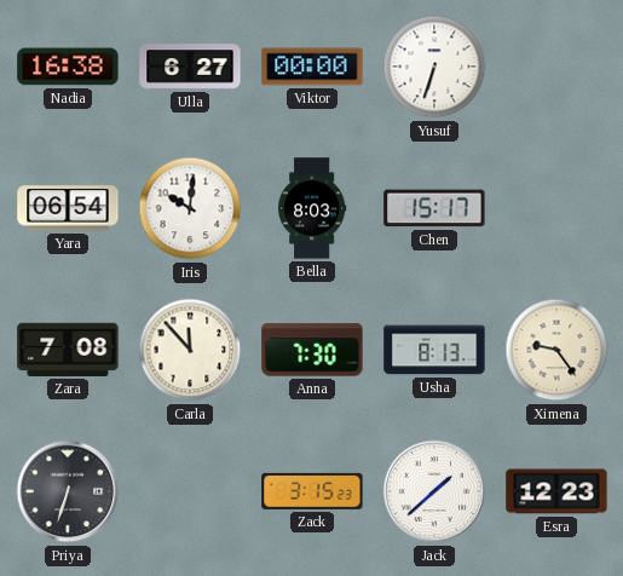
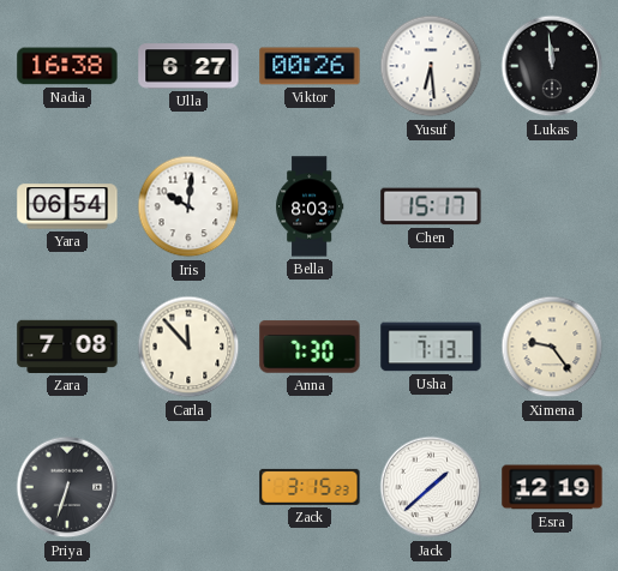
Viktor: 00:00 -> 00:26
Yusuf: 6:33 -> 6:29
Lukas: none -> 11:59
Usha: 8:13 -> 7:13
Esra: 12:23 -> 12:19
